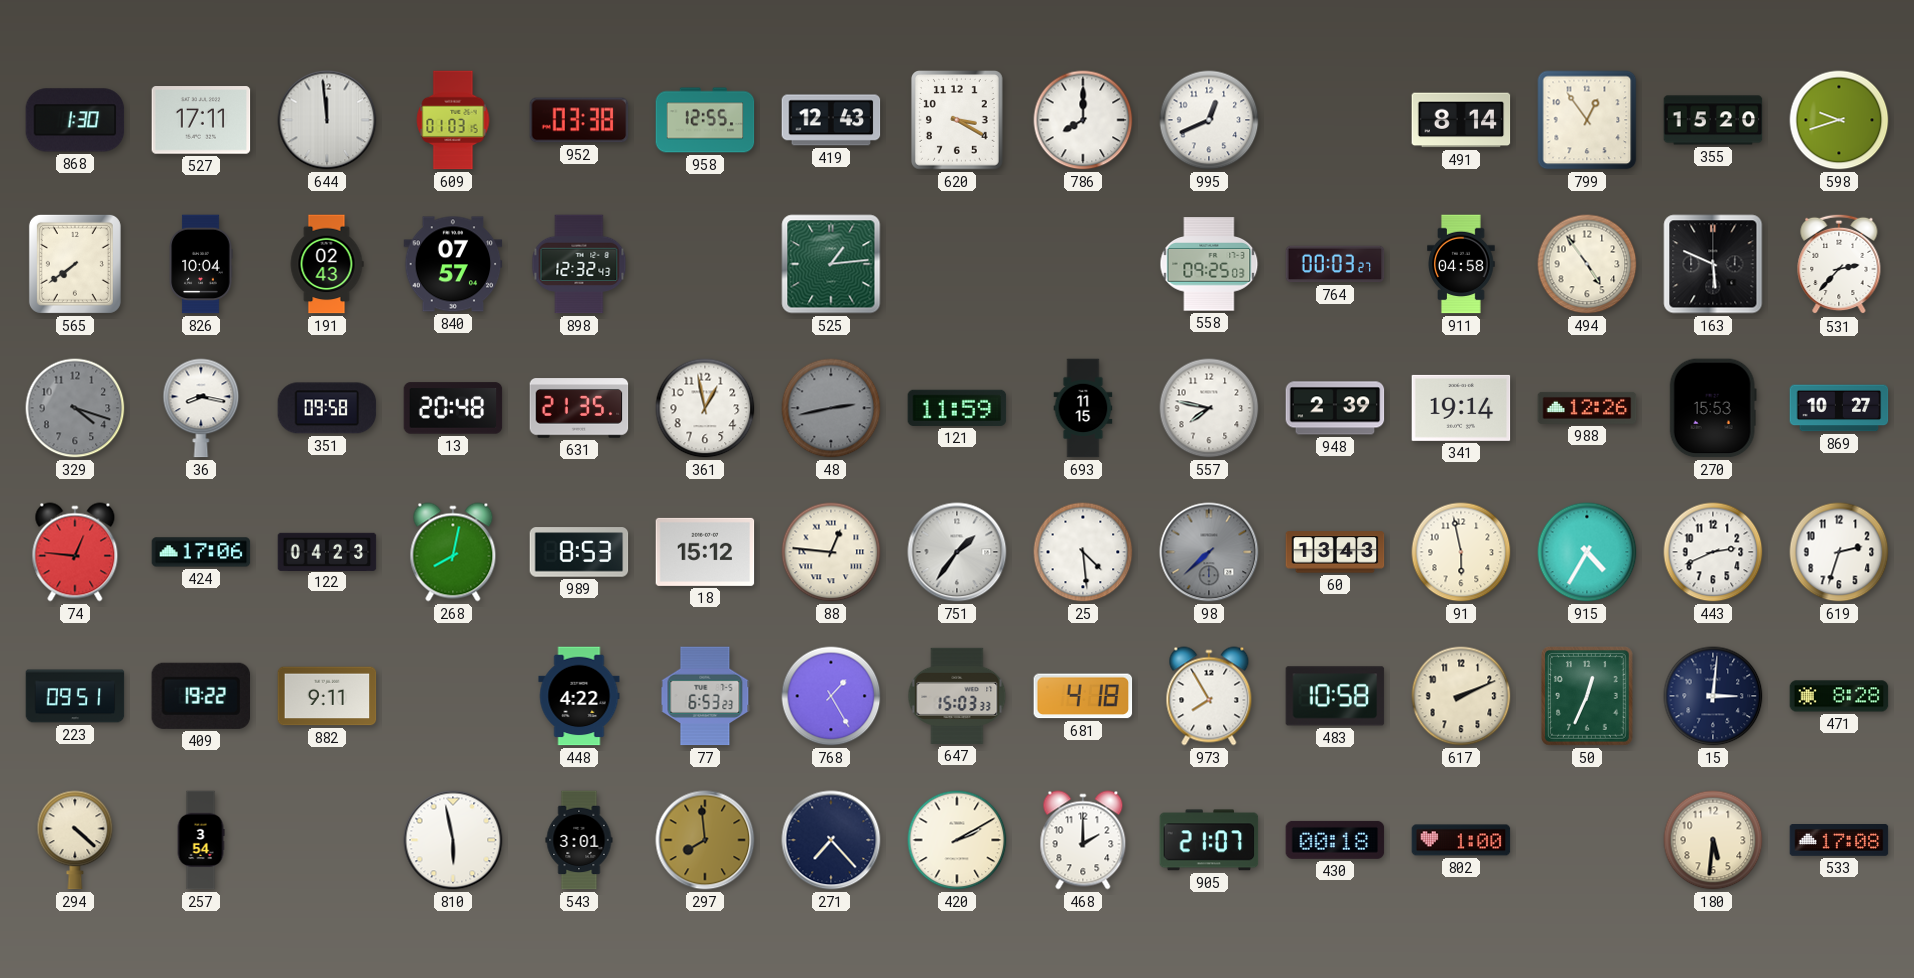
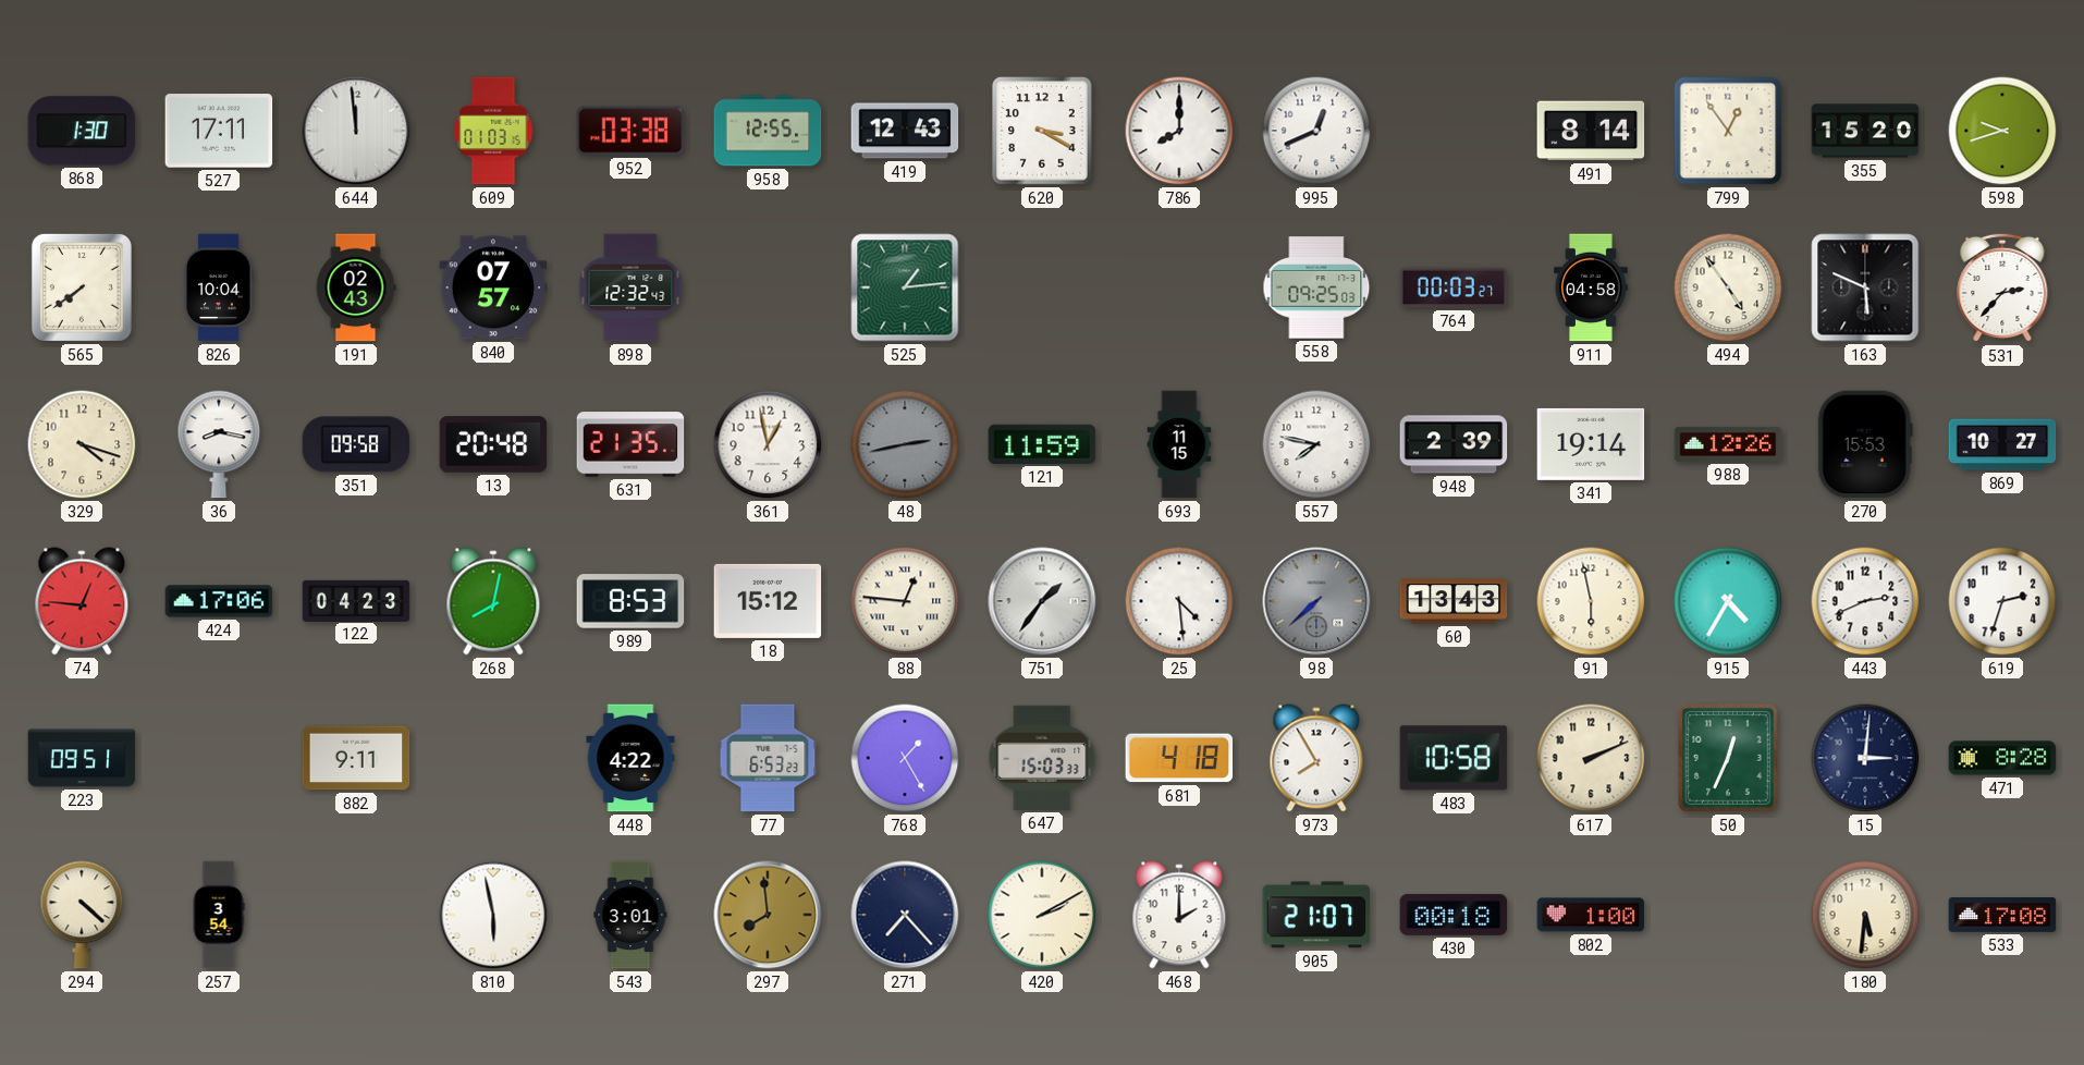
329 dial: grey -> cream
409: 19:22 -> none
